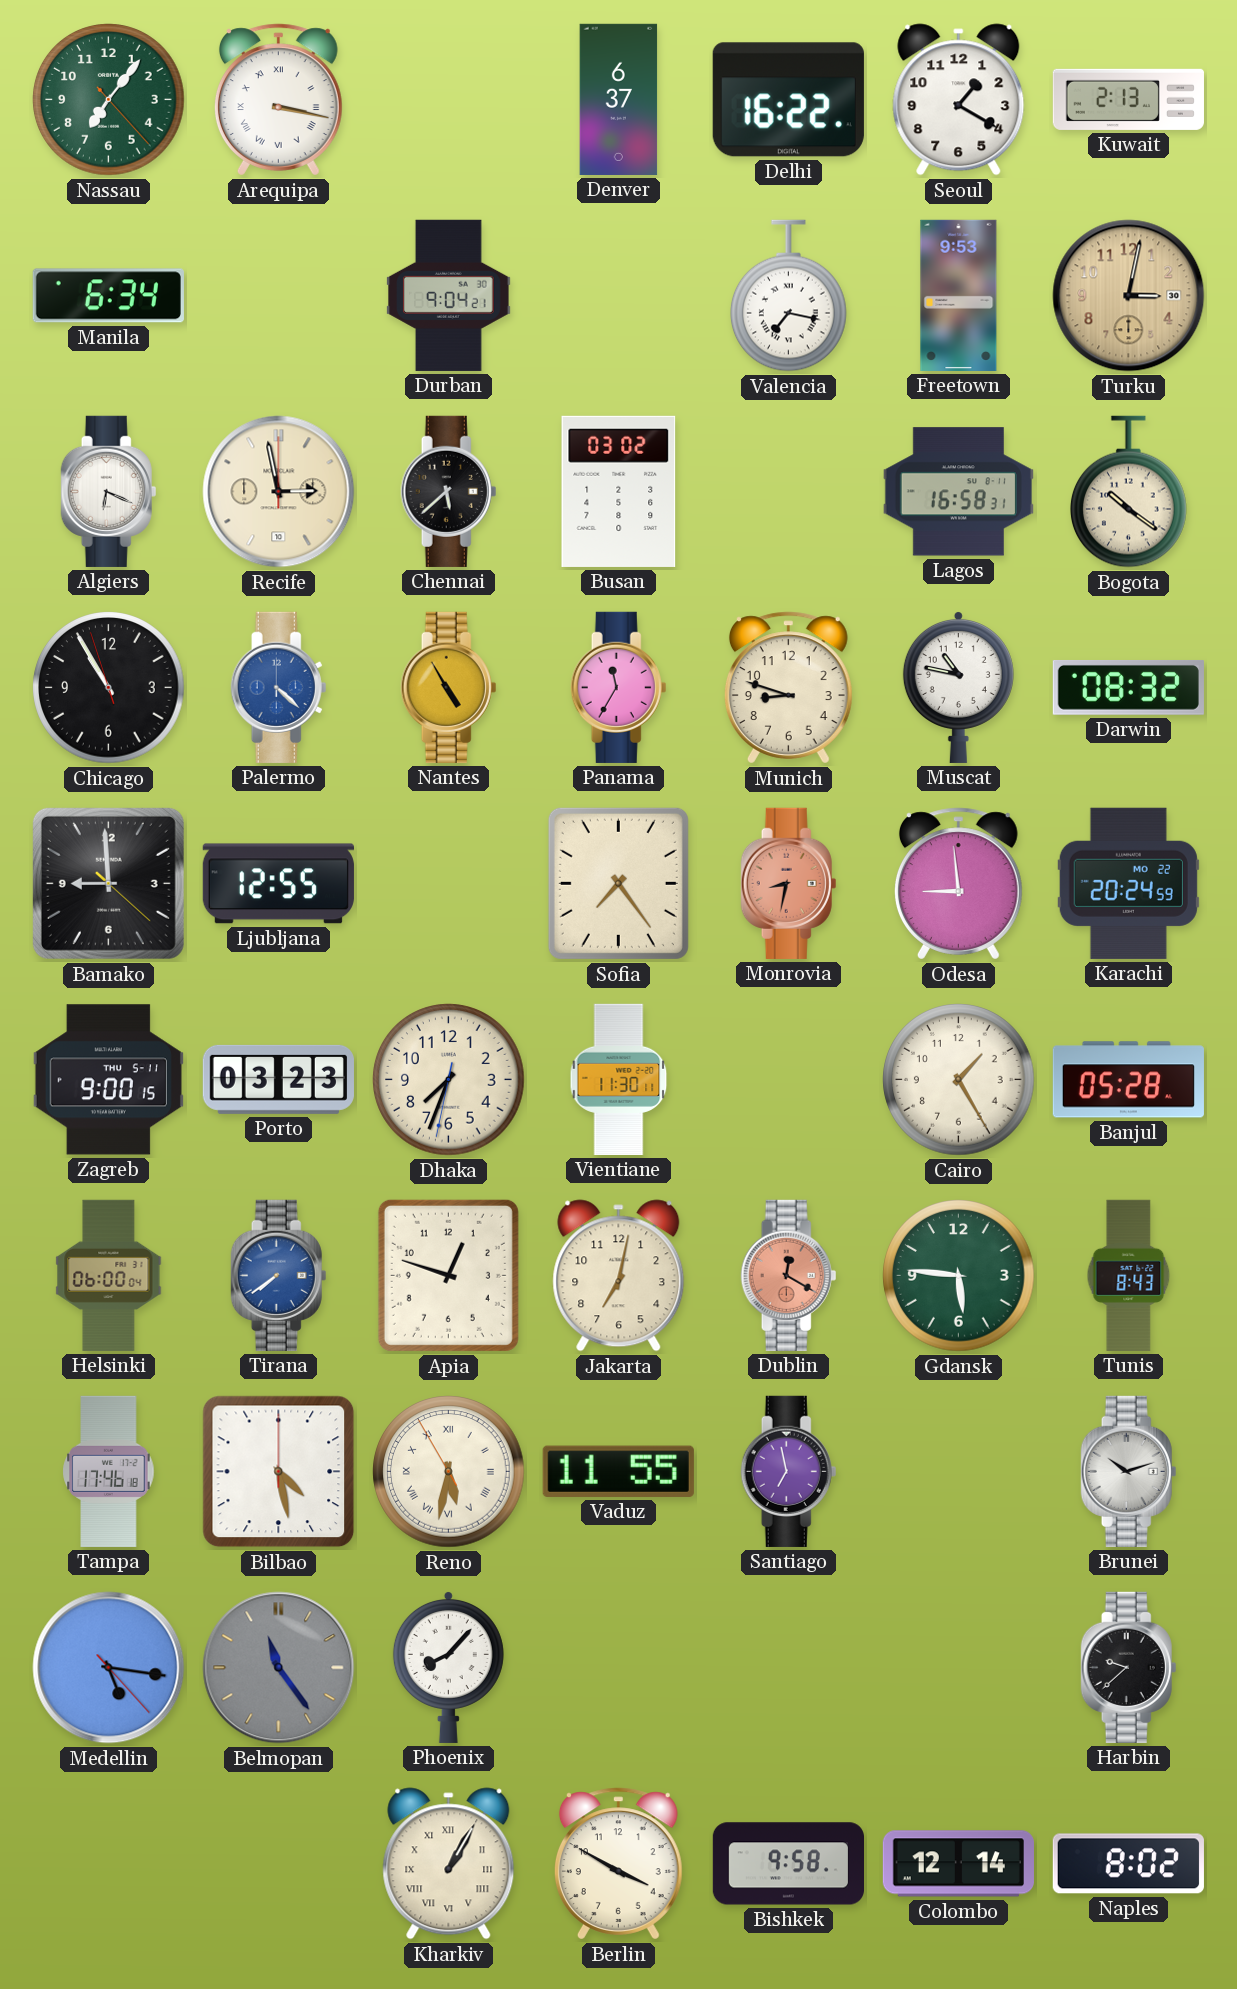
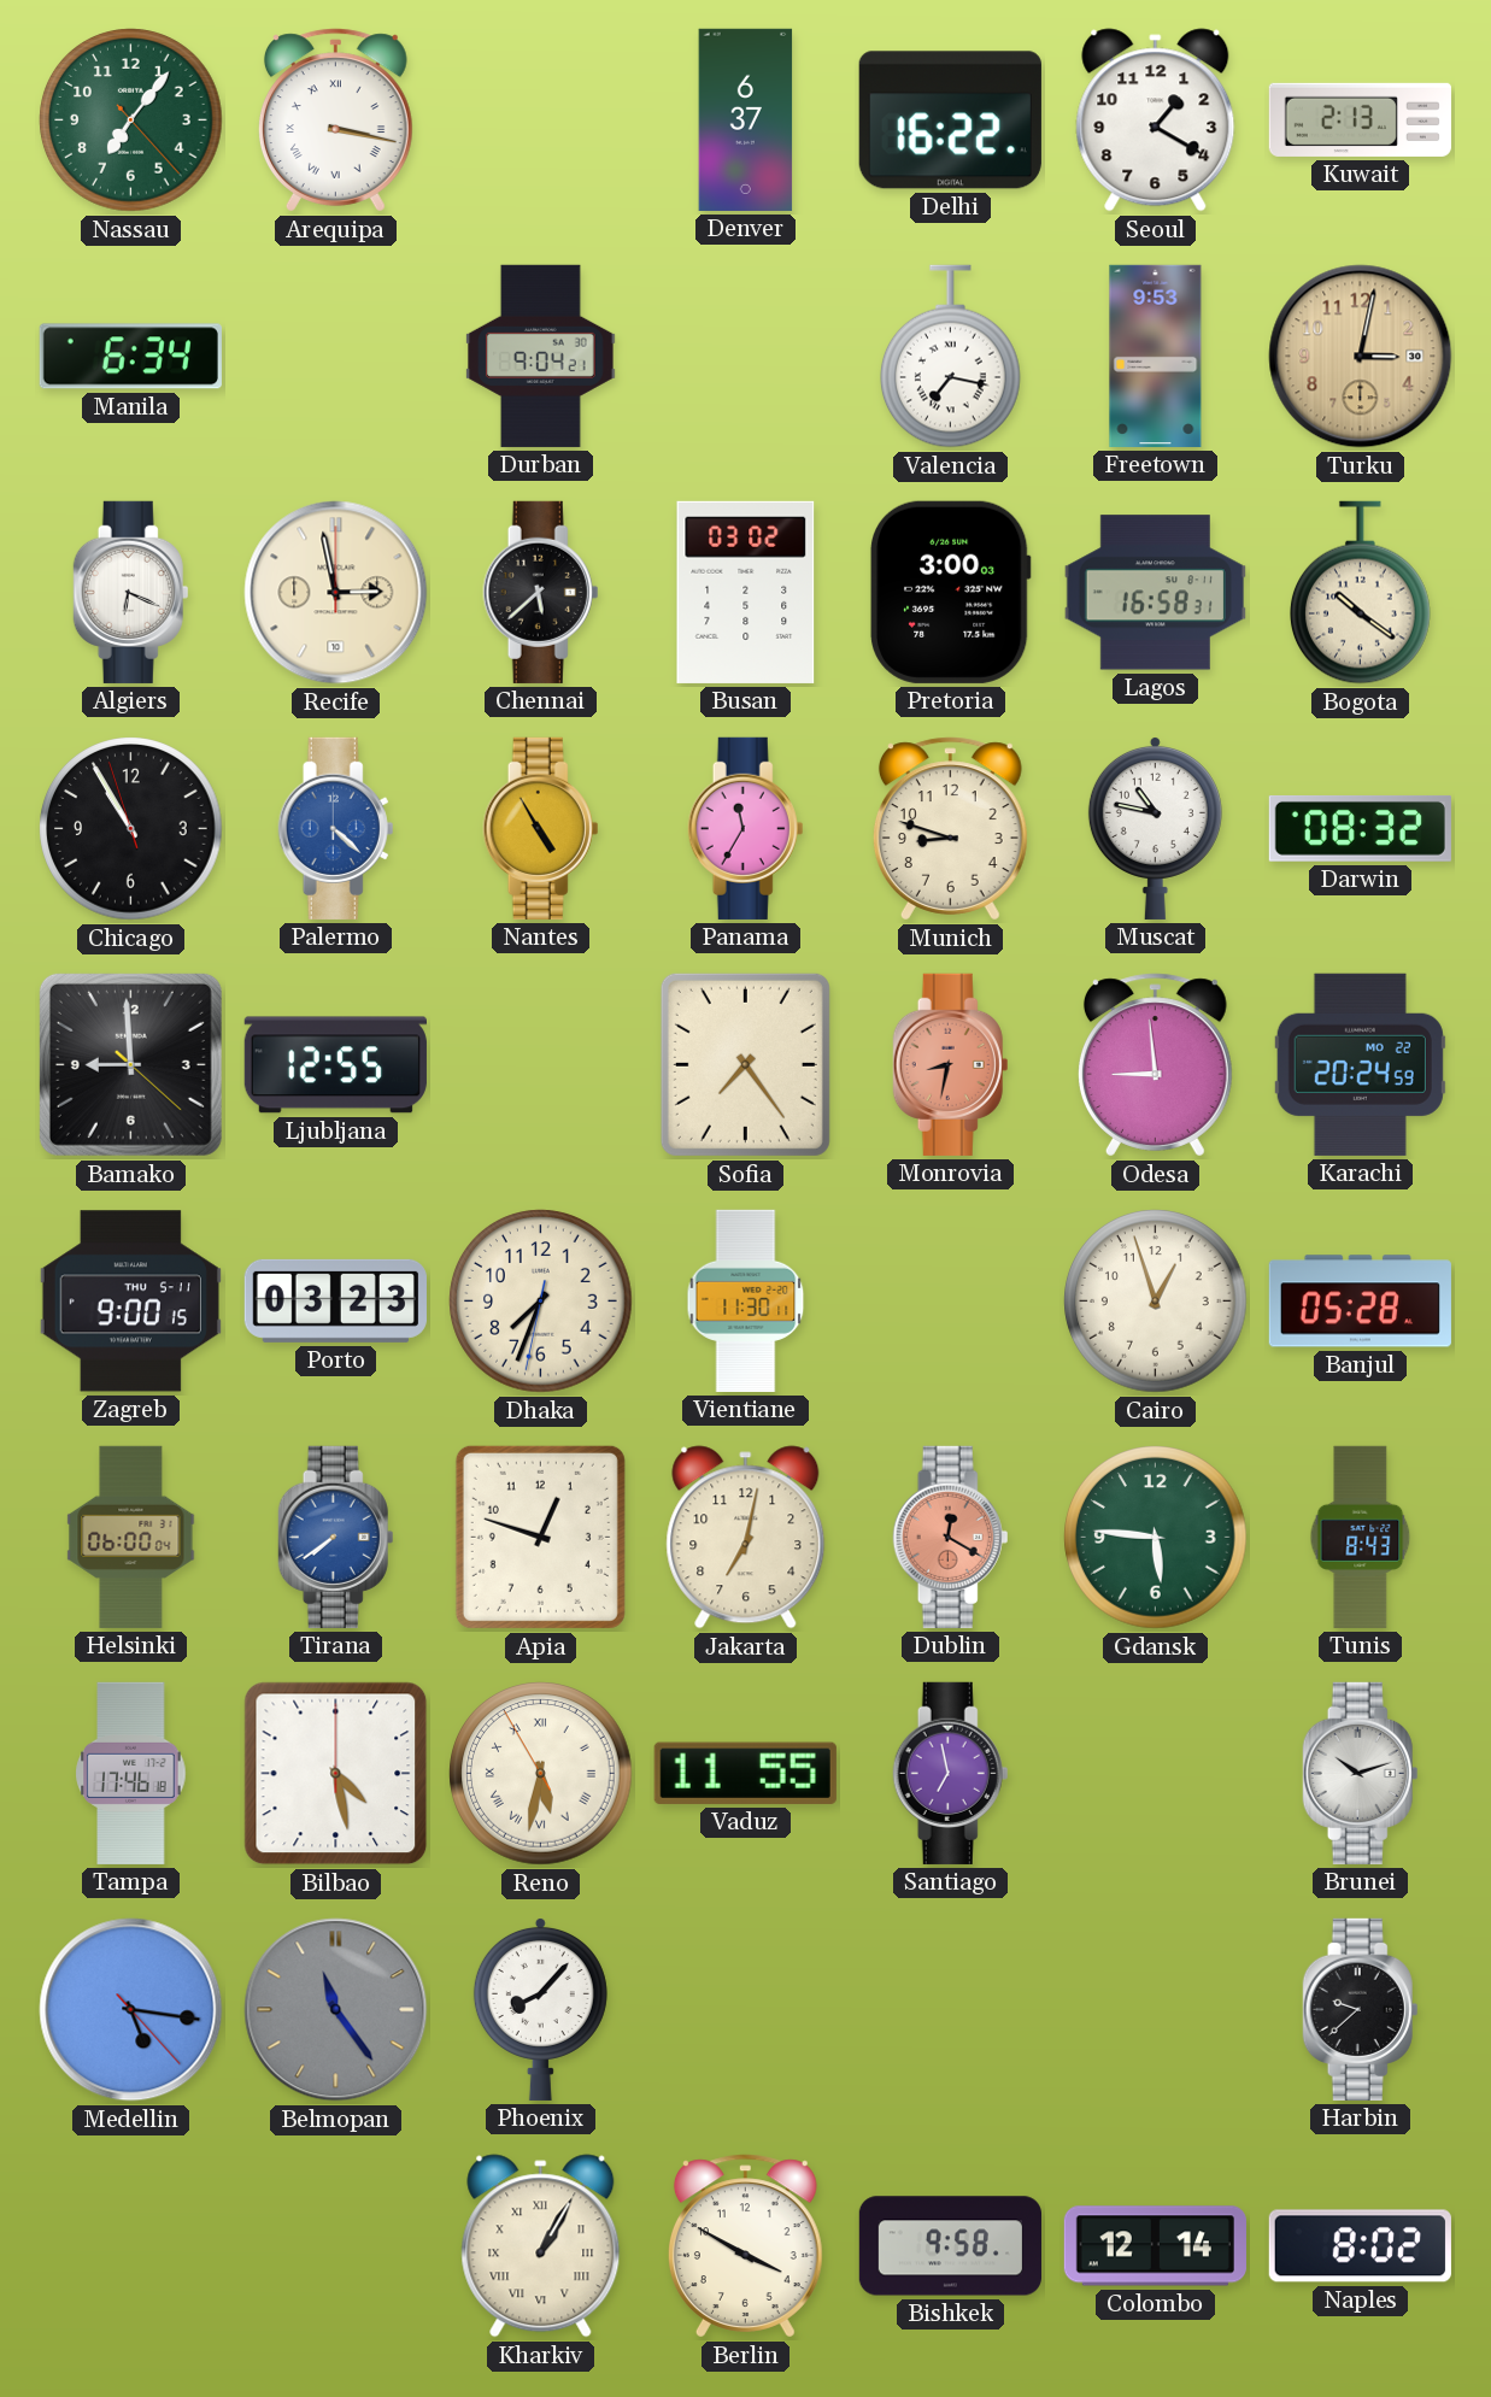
Pretoria: none -> 3:00
Cairo: 1:25 -> 12:57
